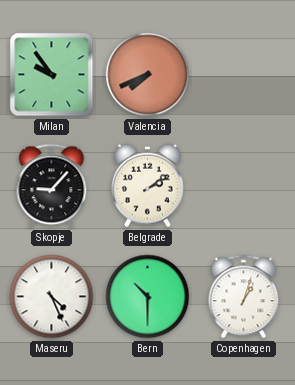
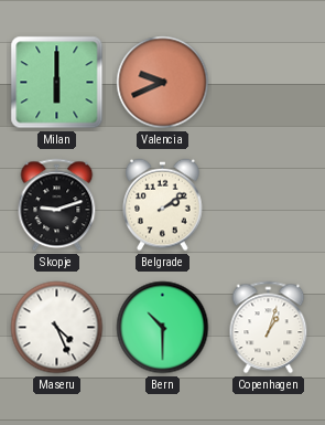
Milan: 9:54 -> 6:00
Valencia: 7:41 -> 9:41
Skopje: 9:07 -> 9:12
